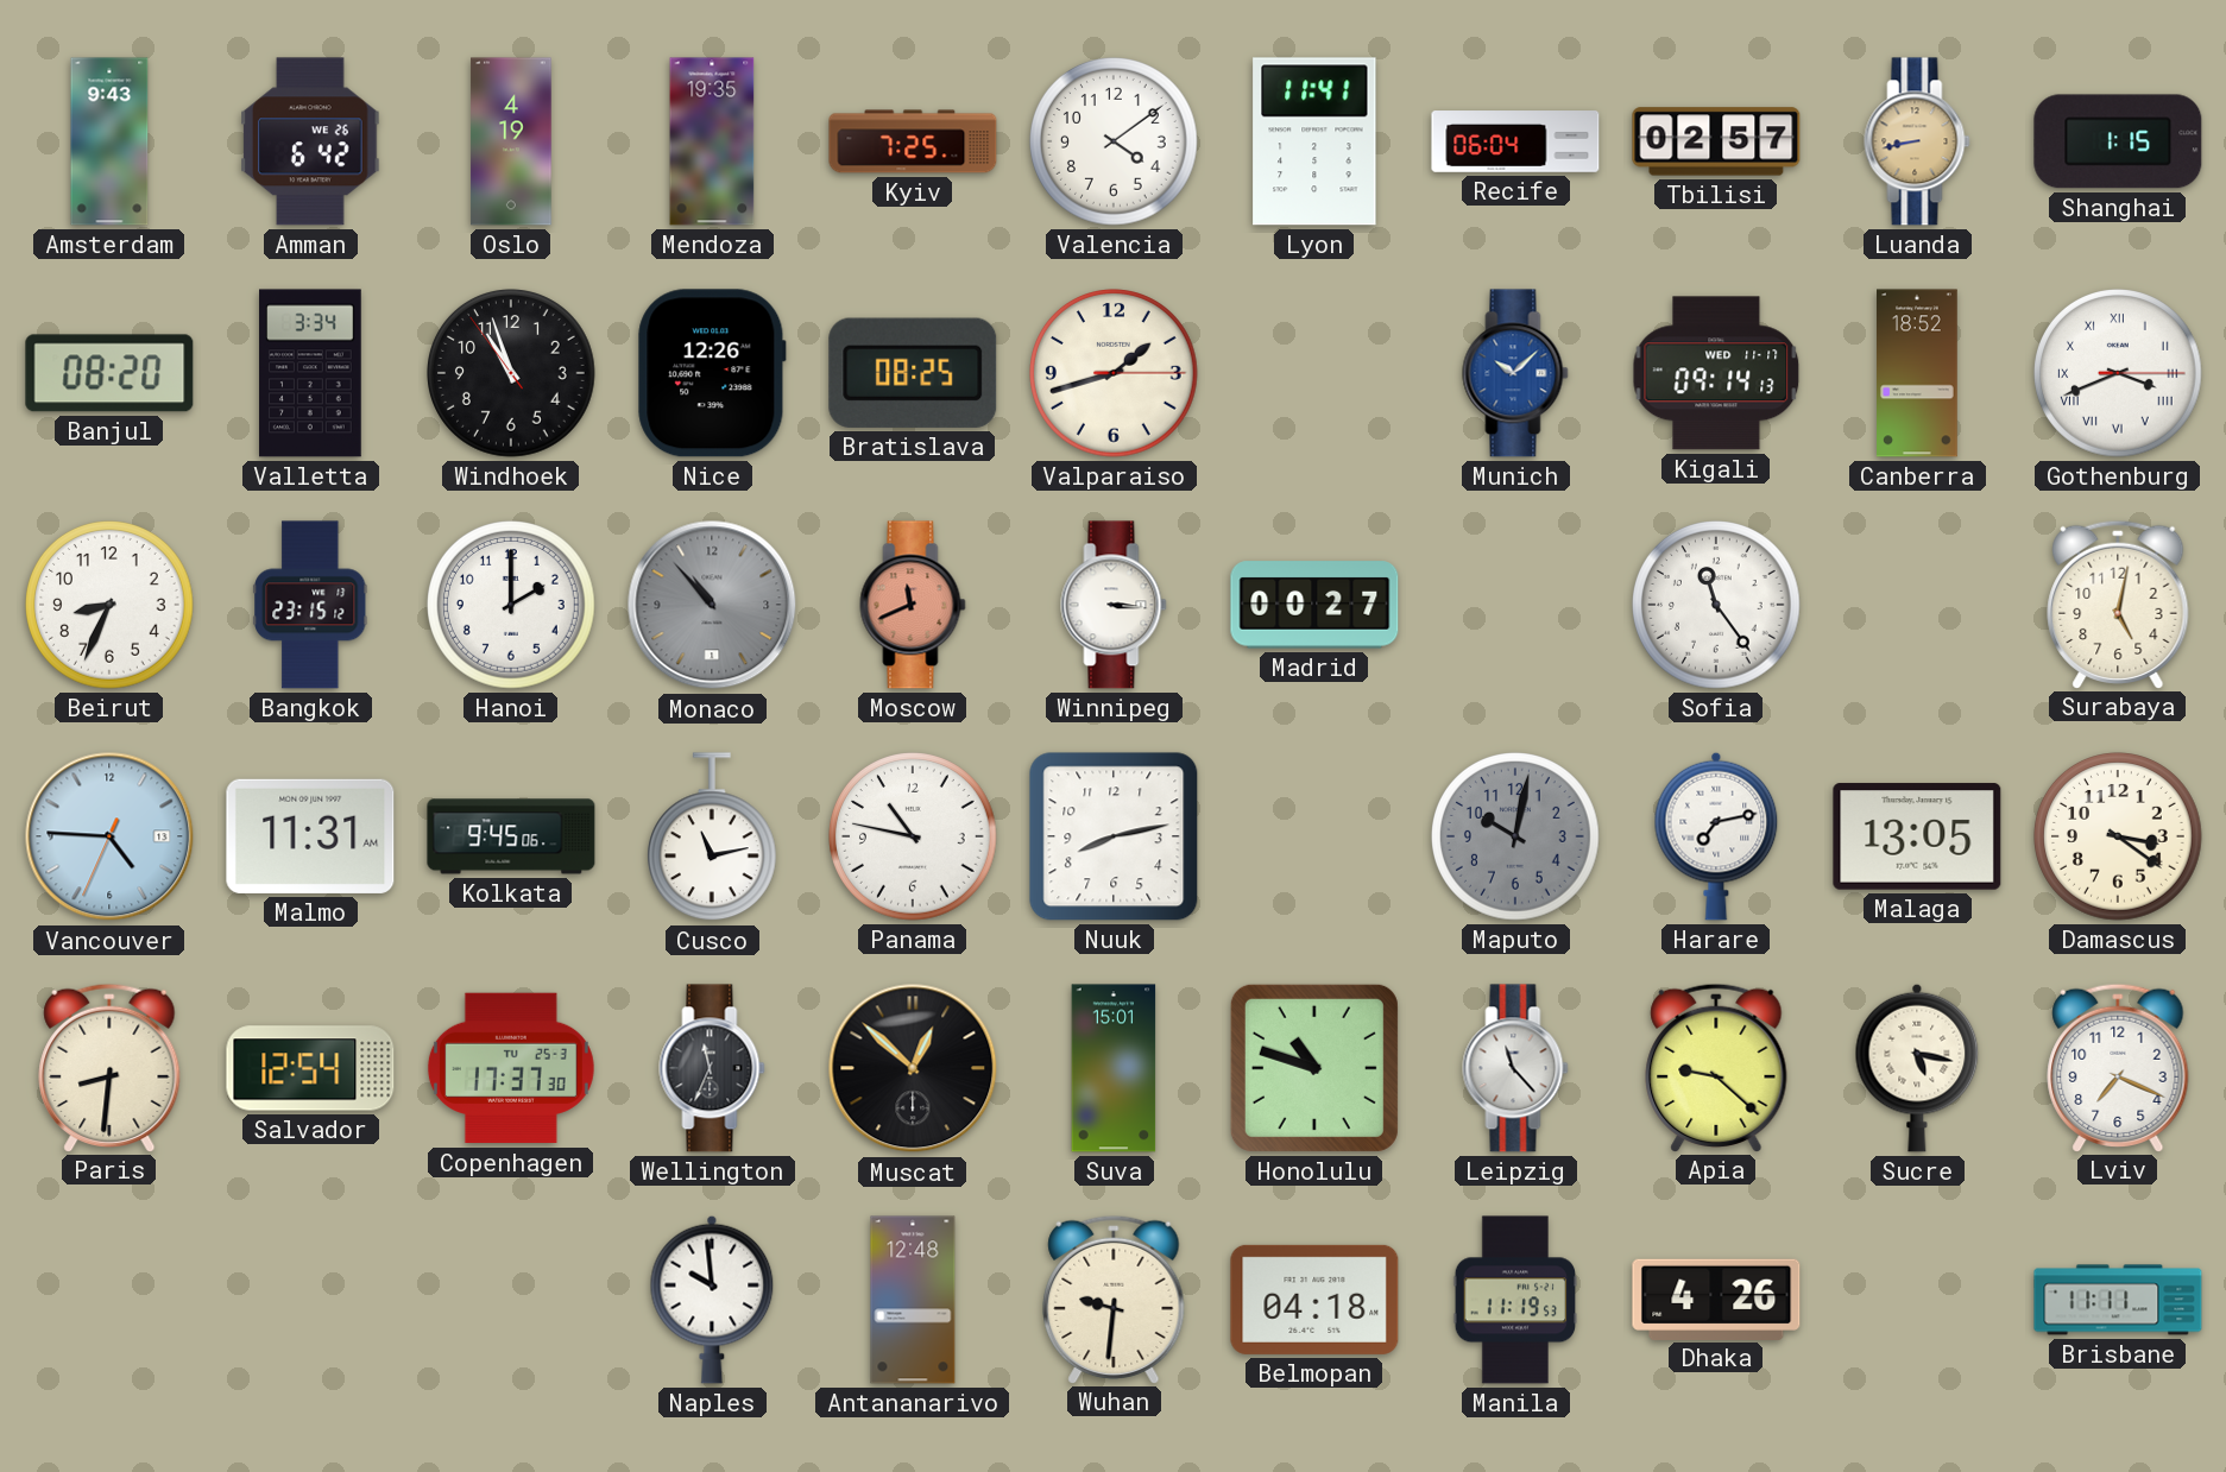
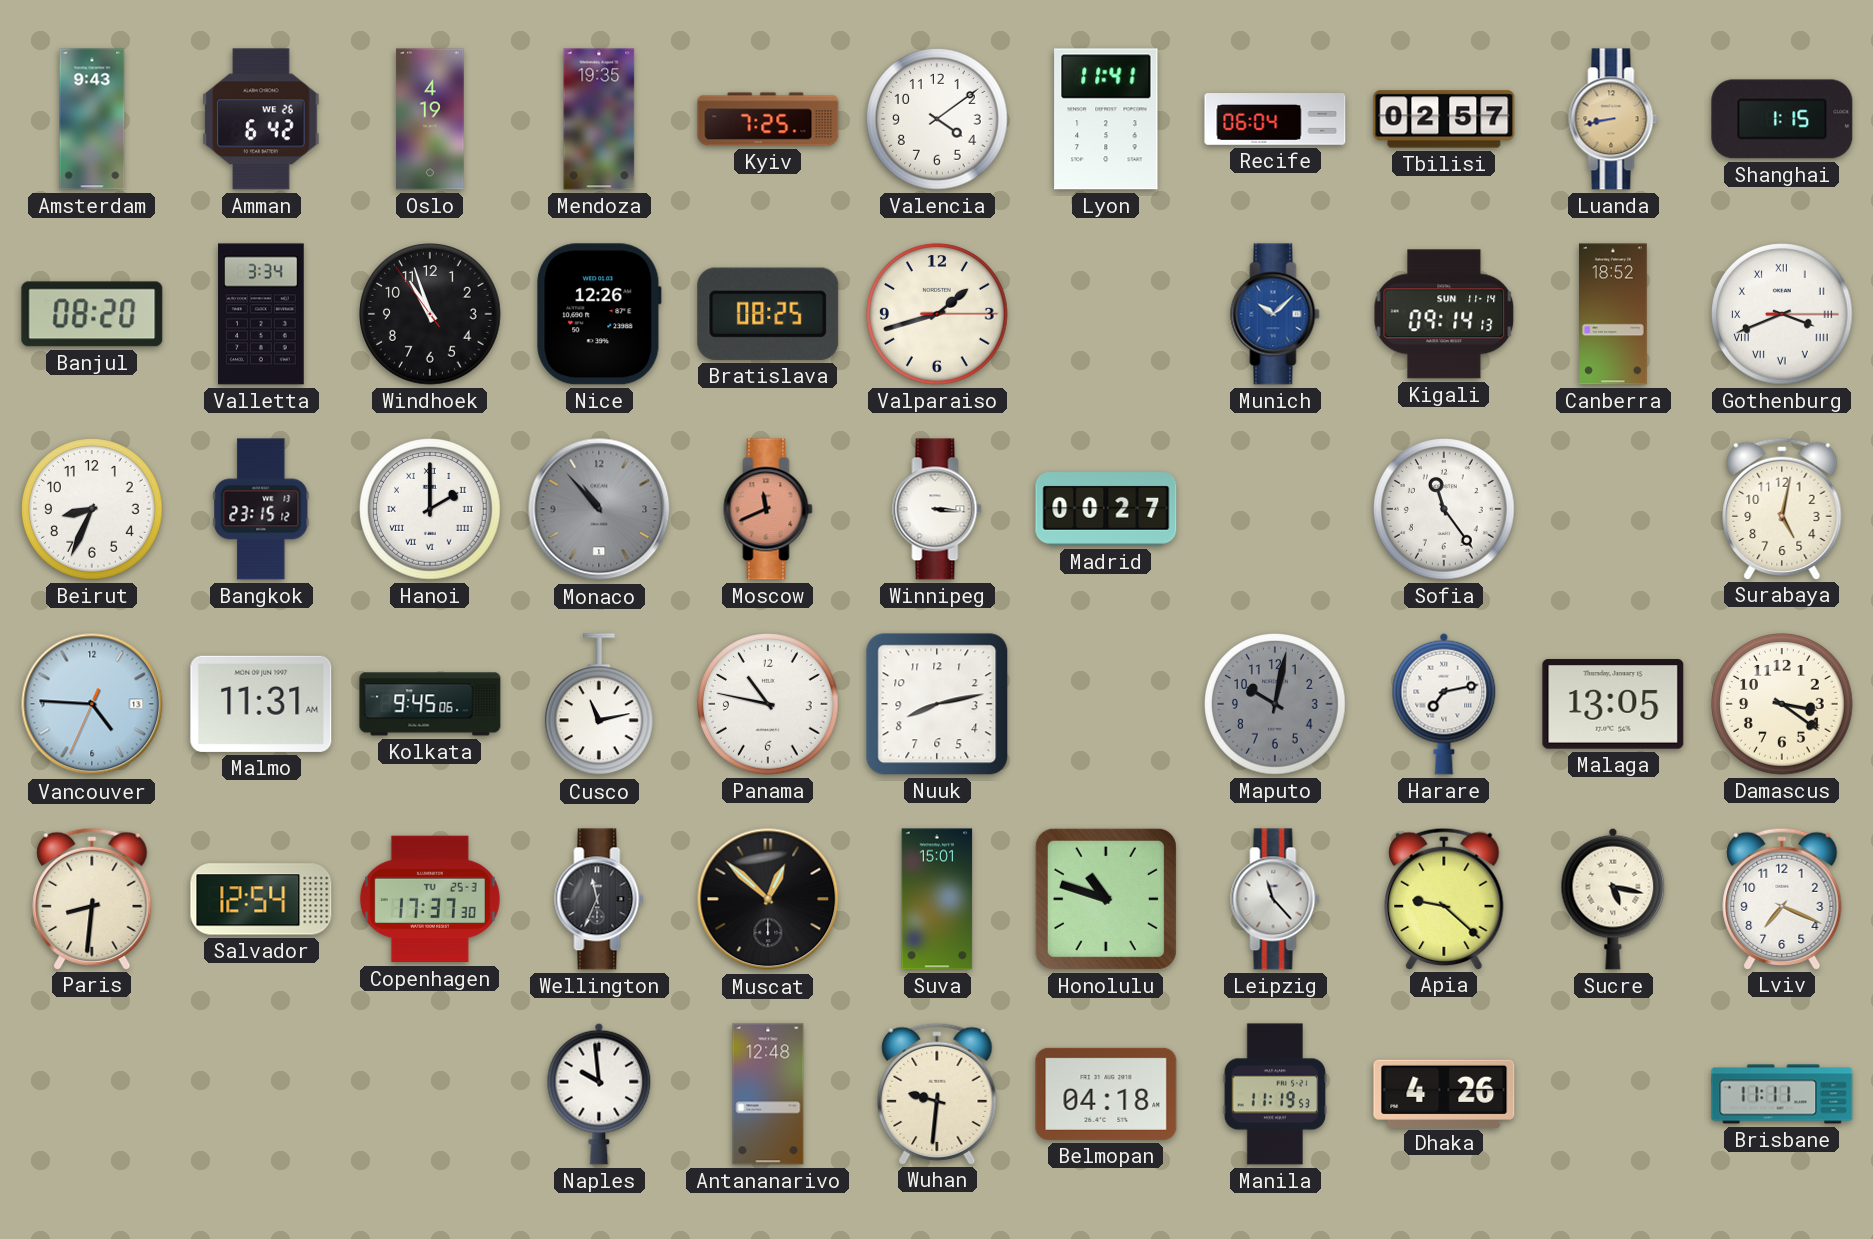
Kigali date: WED 11-17 -> SUN 11-14
Hanoi numerals: Arabic -> Roman
